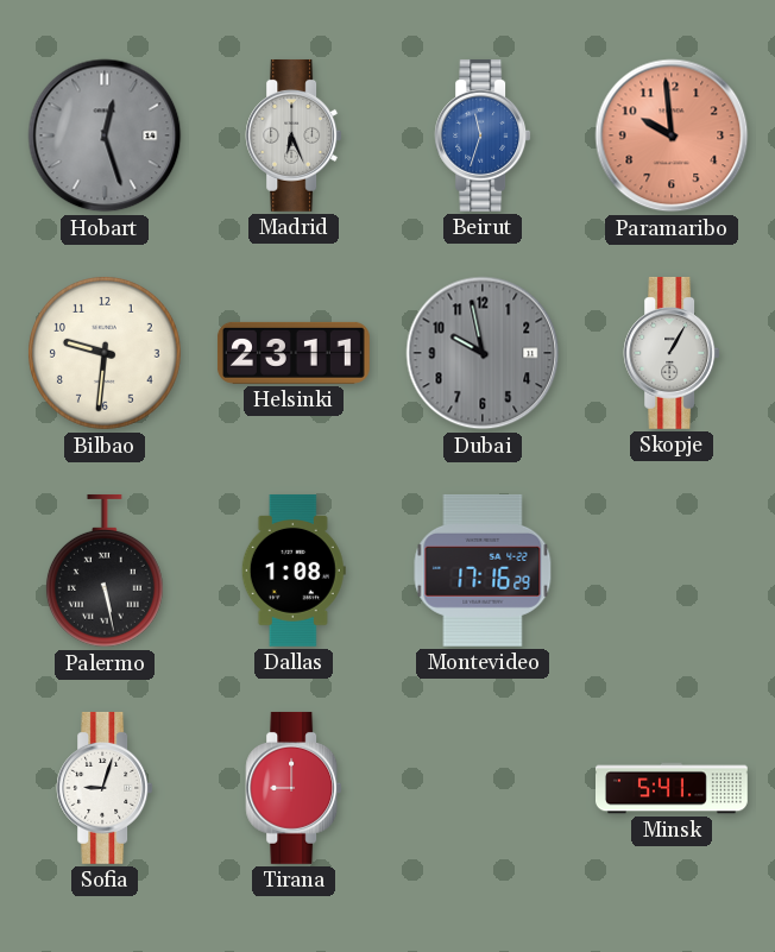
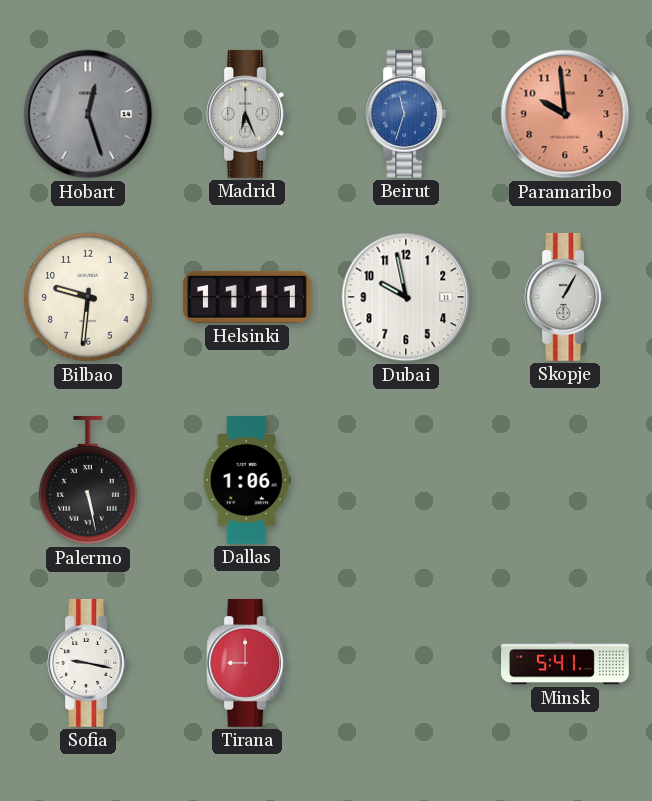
Helsinki: 23:11 -> 11:11
Dubai dial: grey -> white
Dallas: 1:08 -> 1:06
Montevideo: 17:16 -> none
Sofia: 9:03 -> 9:17
